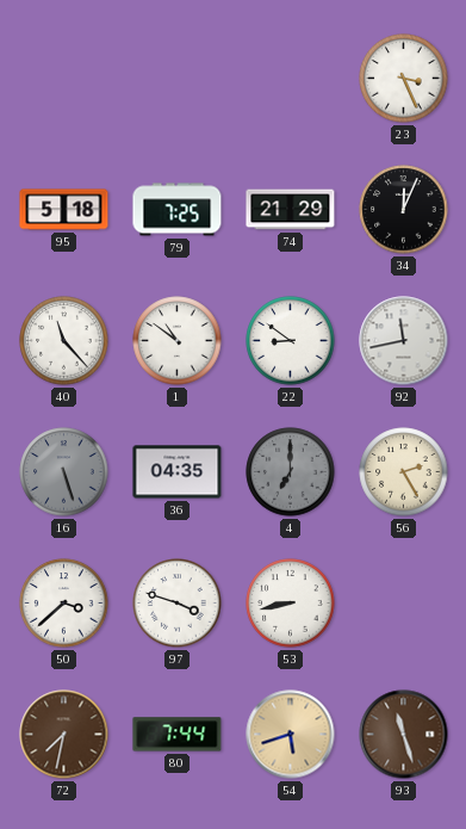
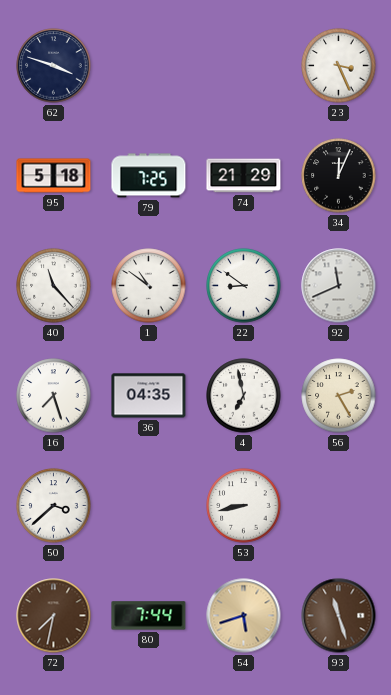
62: none -> 3:48
92: 11:43 -> 11:41
16: 5:27 -> 7:27
16 dial: grey -> white
4: 7:00 -> 6:58
4 dial: grey -> white
97: 3:48 -> none
